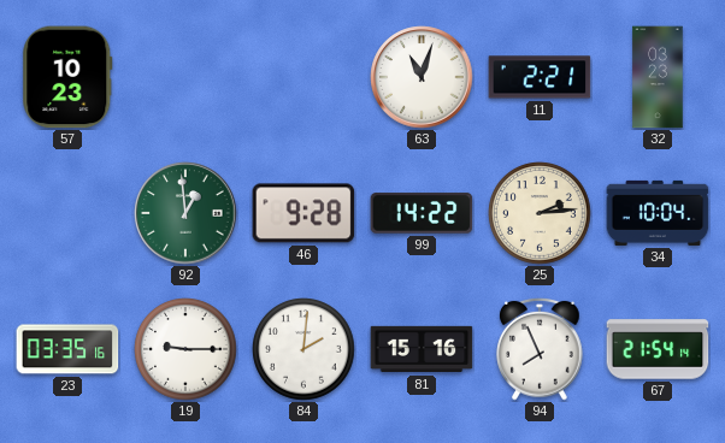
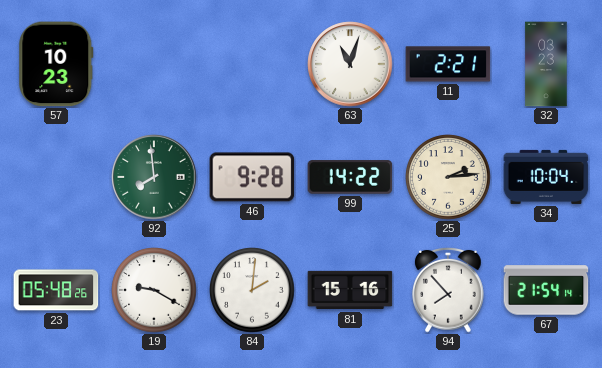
92: 12:59 -> 7:59
23: 03:35 -> 05:48
19: 9:15 -> 9:20
94: 7:56 -> 7:53
